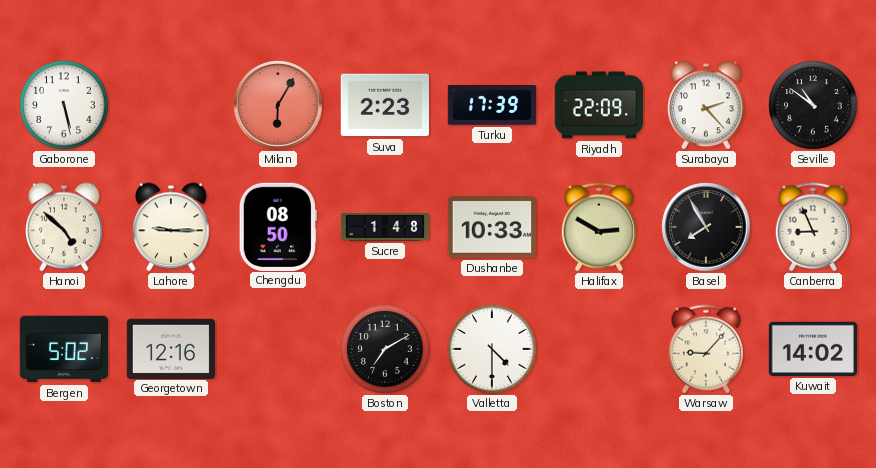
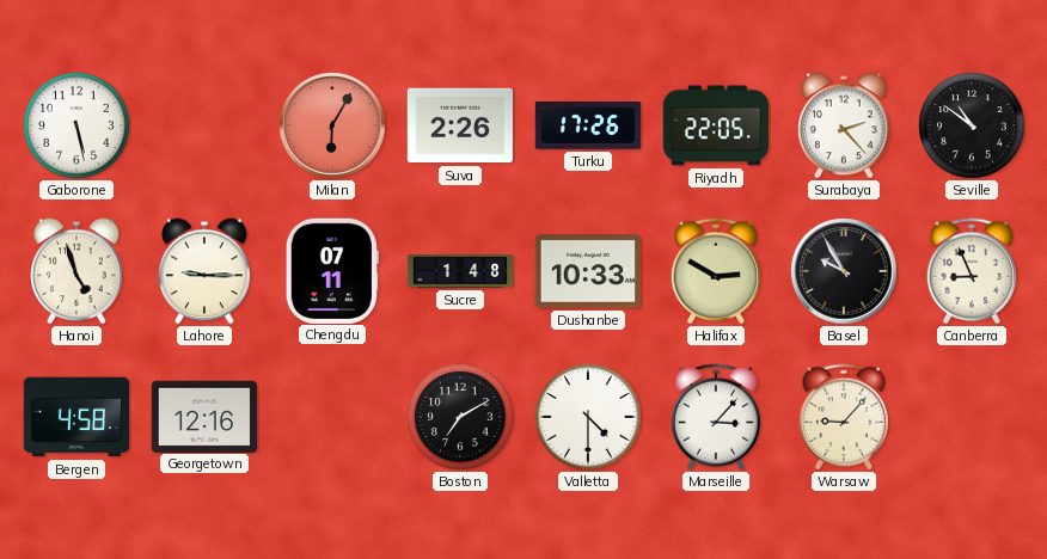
Suva: 2:23 -> 2:26
Turku: 17:39 -> 17:26
Riyadh: 22:09 -> 22:05
Hanoi: 4:52 -> 4:57
Chengdu: 08:50 -> 07:11
Basel: 7:55 -> 9:55
Bergen: 5:02 -> 4:58
Marseille: none -> 3:07
Kuwait: 14:02 -> none
